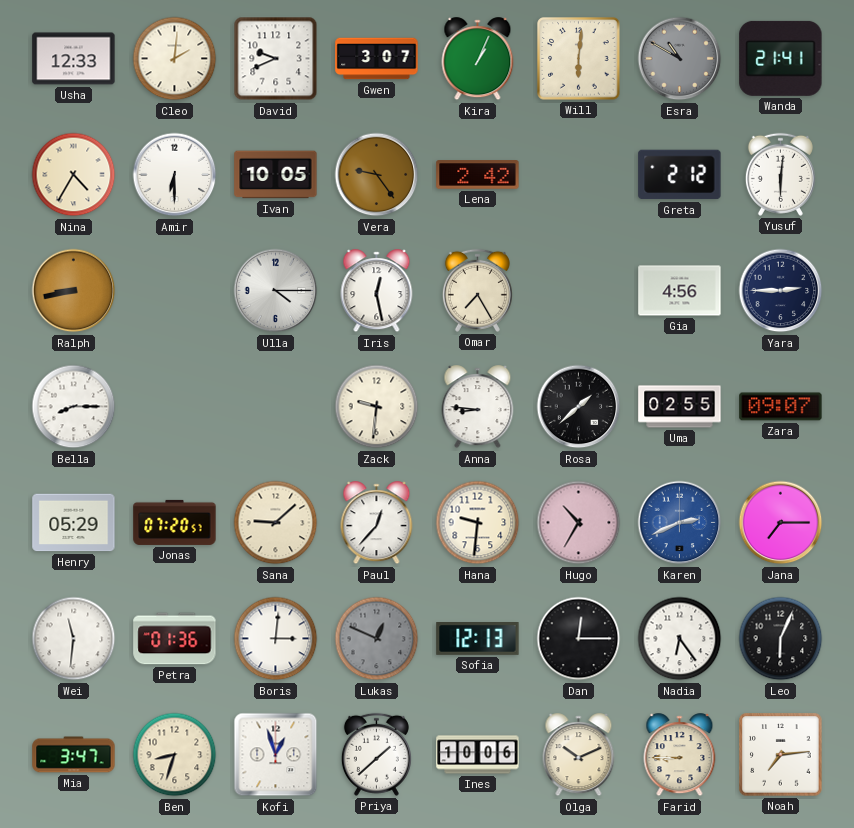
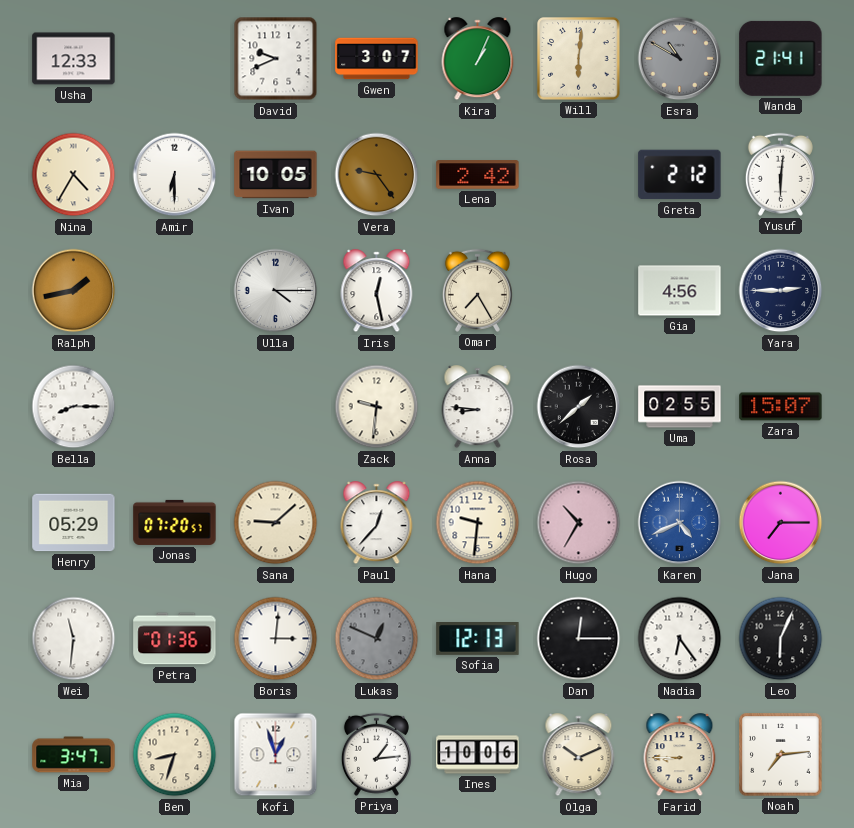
Cleo: 2:01 -> none
Ralph: 8:43 -> 1:43
Zara: 09:07 -> 15:07
Karen: 2:41 -> 4:41
Priya: 1:38 -> 1:14
